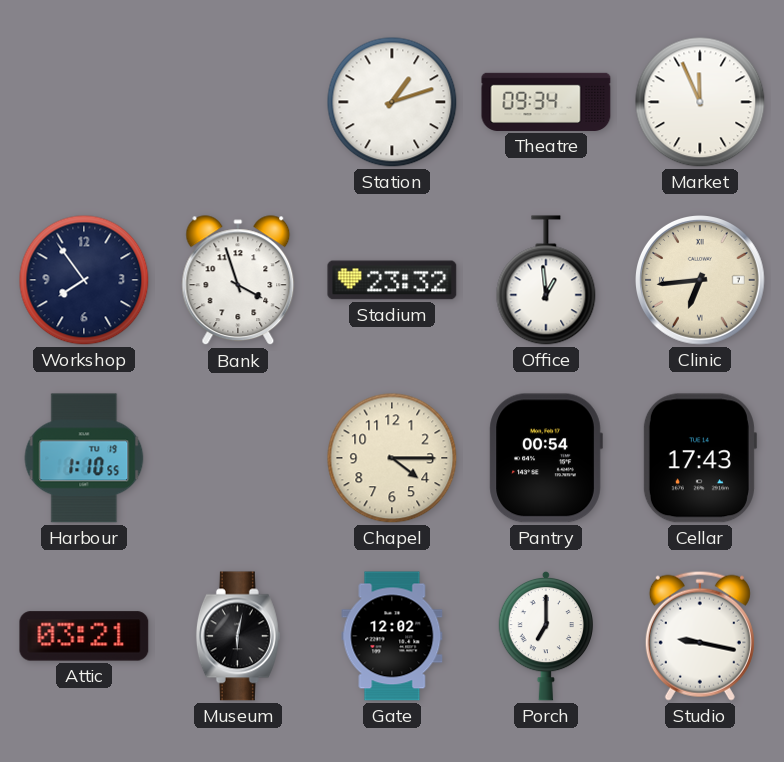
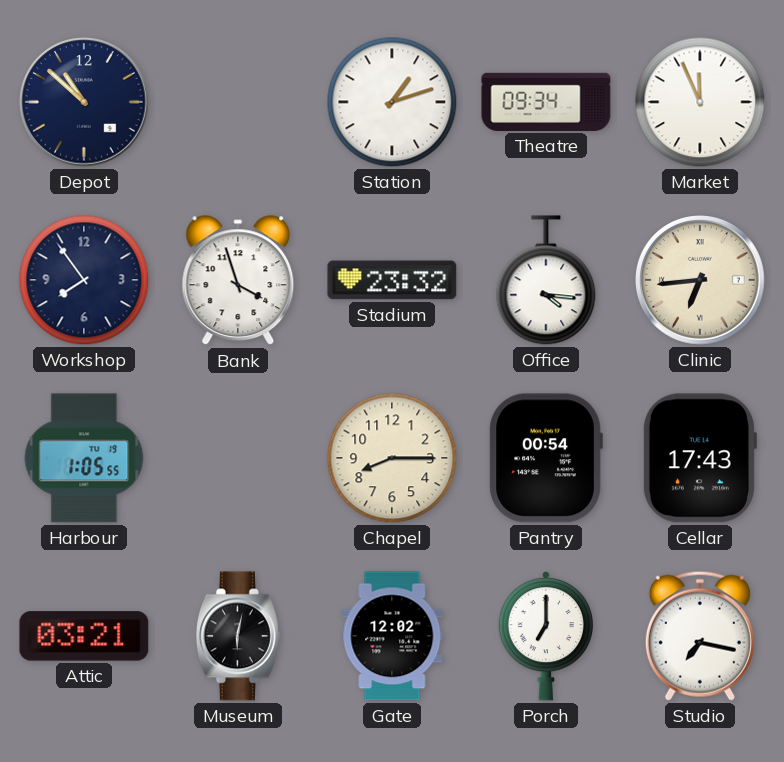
Depot: none -> 10:52
Office: 12:59 -> 4:16
Harbour: 1:10 -> 1:05
Chapel: 4:15 -> 8:15
Studio: 9:17 -> 7:17
